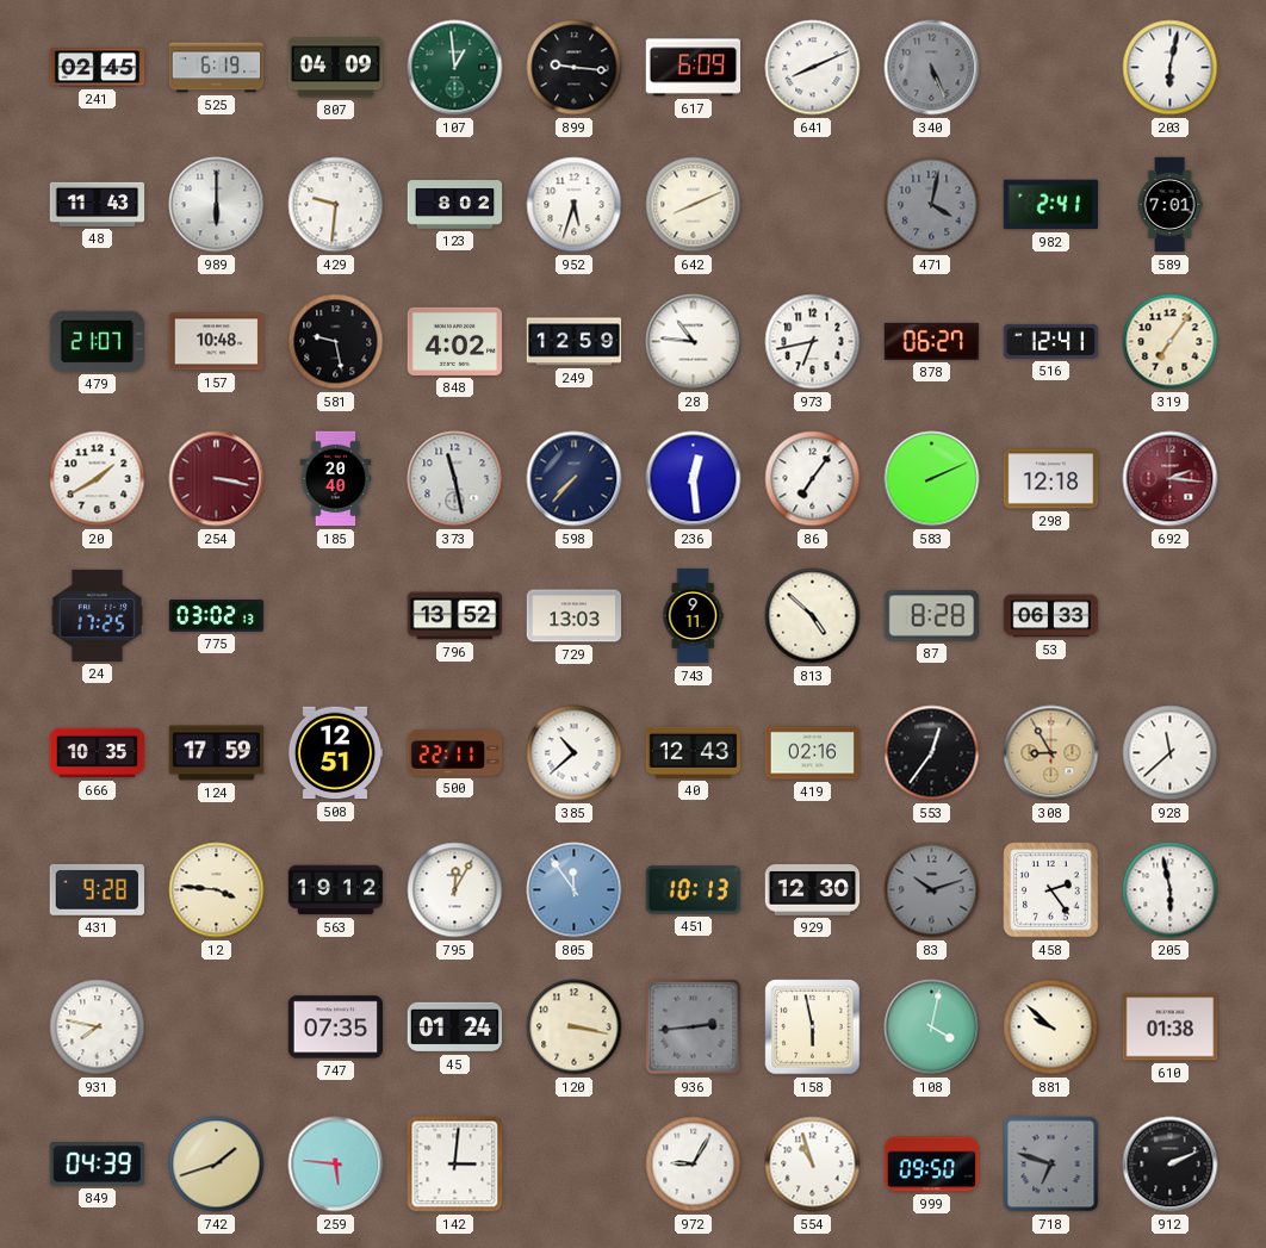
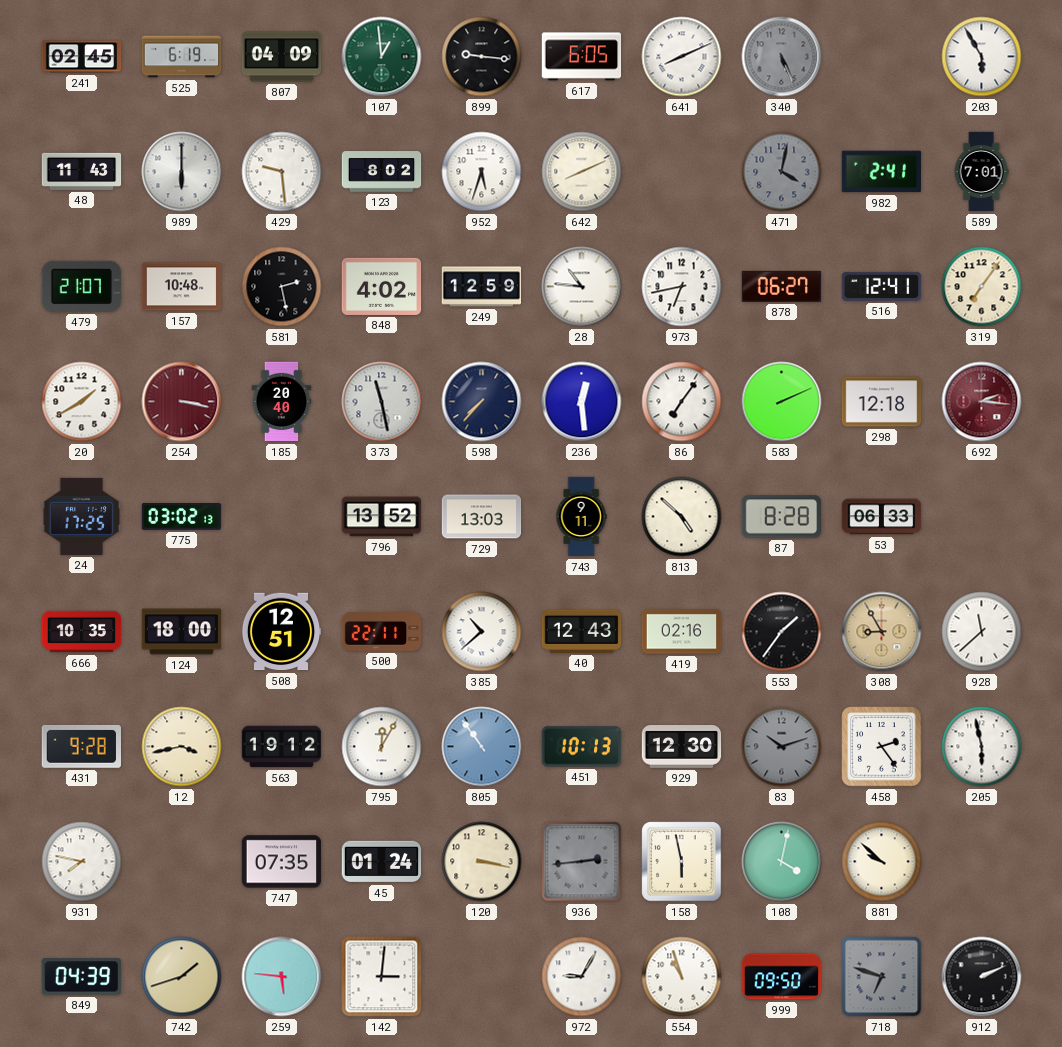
617: 6:09 -> 6:05
203: 6:02 -> 5:55
429: 9:31 -> 9:29
581: 9:28 -> 2:28
124: 17:59 -> 18:00
553: 12:36 -> 1:36
12: 3:46 -> 3:43
805: 11:54 -> 10:54
610: 01:38 -> none
